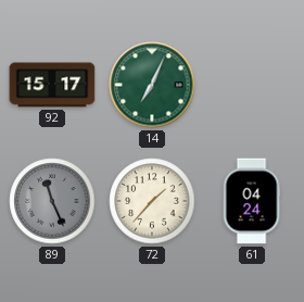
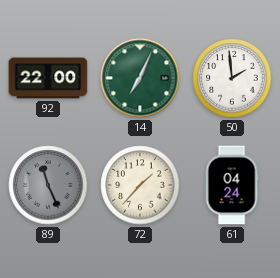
92: 15:17 -> 22:00
50: none -> 1:59
